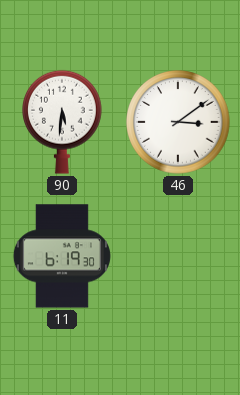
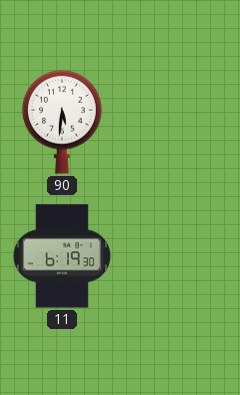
46: 3:09 -> none
